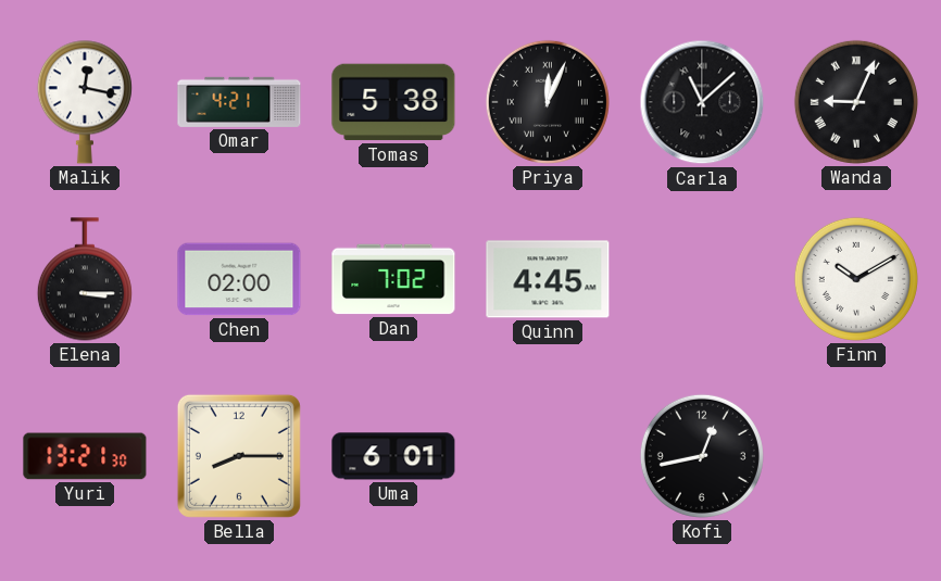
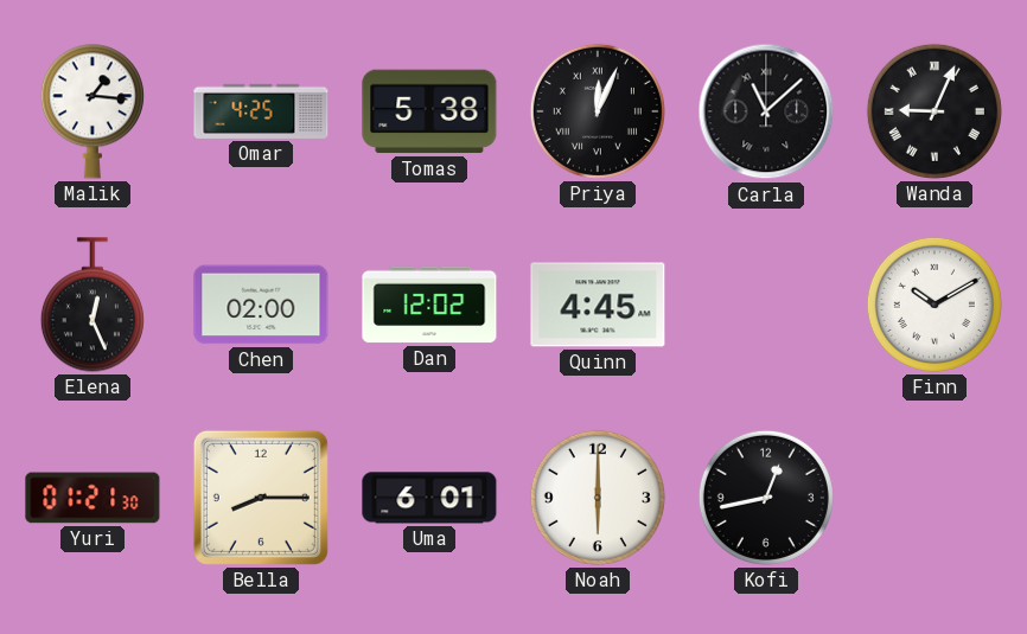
Malik: 12:17 -> 1:16
Omar: 4:21 -> 4:25
Elena: 3:15 -> 12:26
Dan: 7:02 -> 12:02
Yuri: 13:21 -> 01:21
Noah: none -> 6:00
